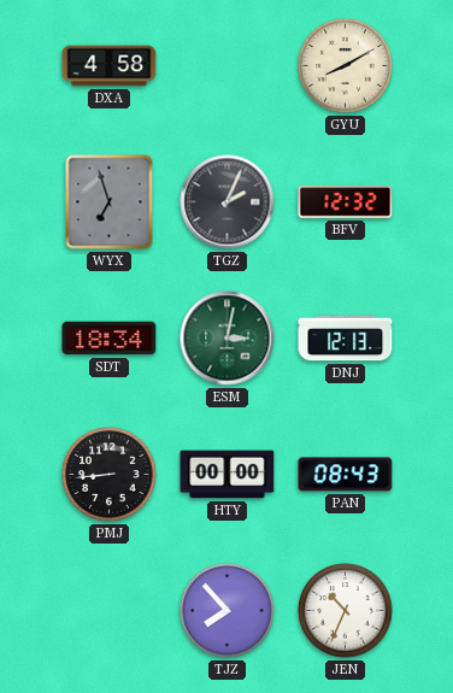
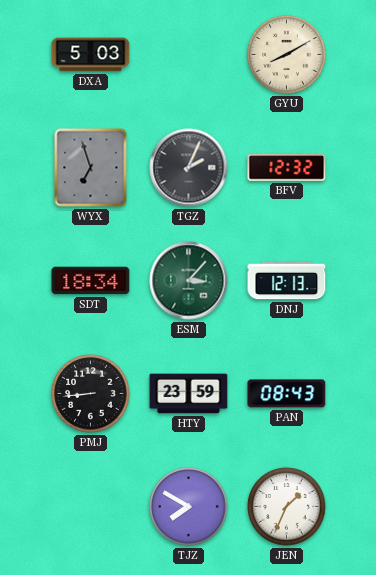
DXA: 4:58 -> 5:03
ESM: 3:02 -> 3:07
HTY: 00:00 -> 23:59
TJZ: 7:53 -> 7:50
JEN: 10:34 -> 1:34
